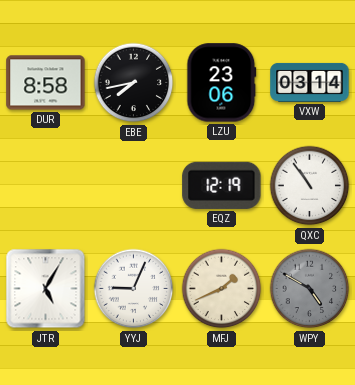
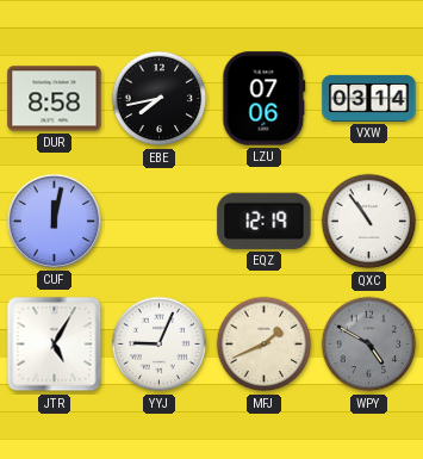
LZU: 23:06 -> 07:06
CUF: none -> 12:02
